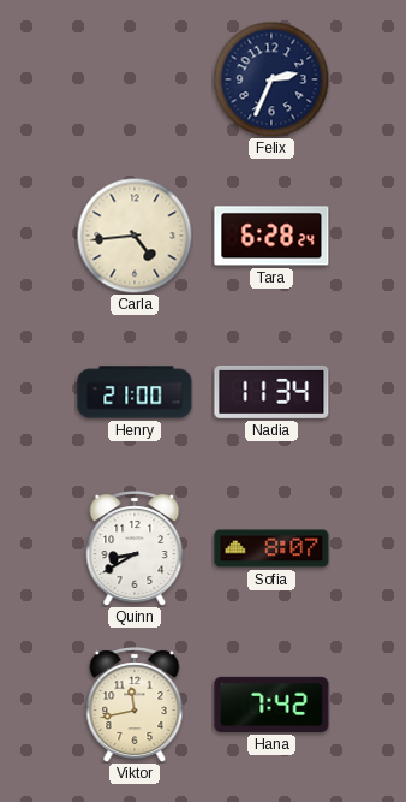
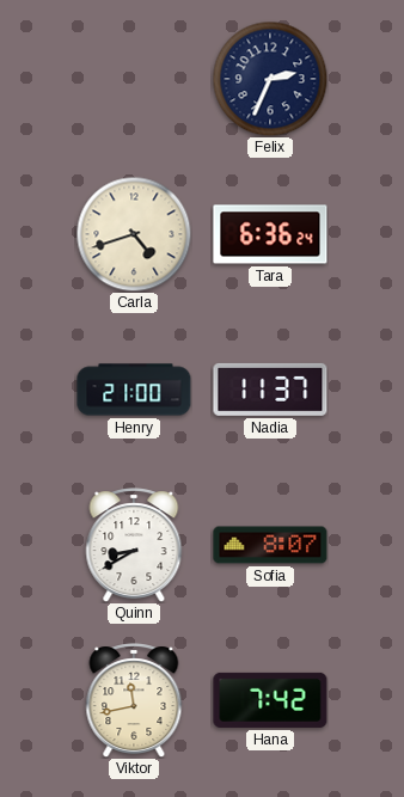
Carla: 4:44 -> 4:42
Tara: 6:28 -> 6:36
Nadia: 11:34 -> 11:37
